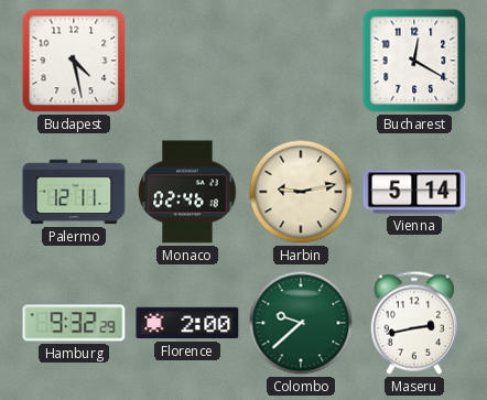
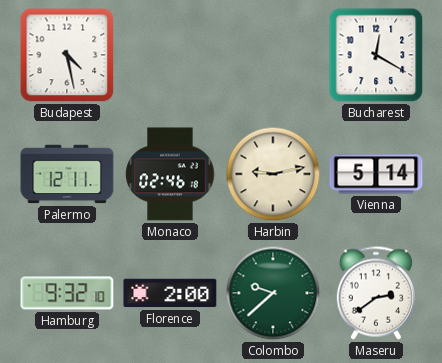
Hamburg: 9:32:29 -> 9:32:10
Maseru: 2:43 -> 2:39
